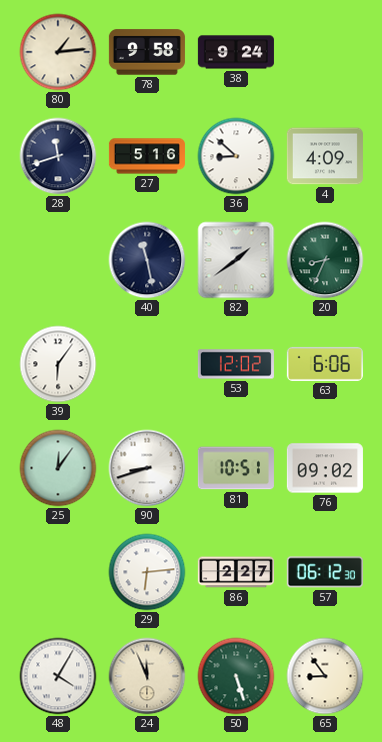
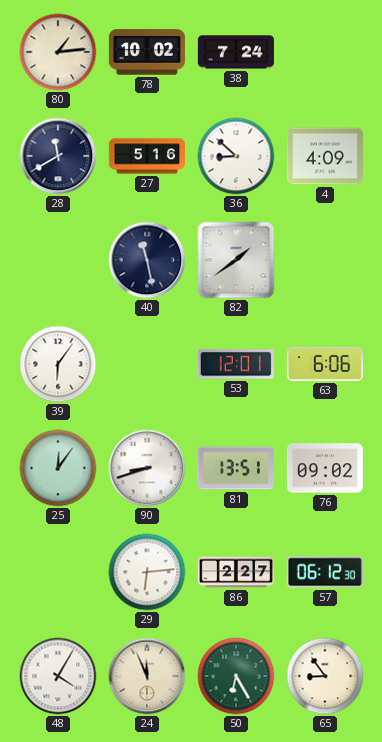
78: 9:58 -> 10:02
38: 9:24 -> 7:24
28: 11:42 -> 11:40
20: 8:34 -> none
53: 12:02 -> 12:01
81: 10:51 -> 13:51
50: 5:27 -> 6:25
